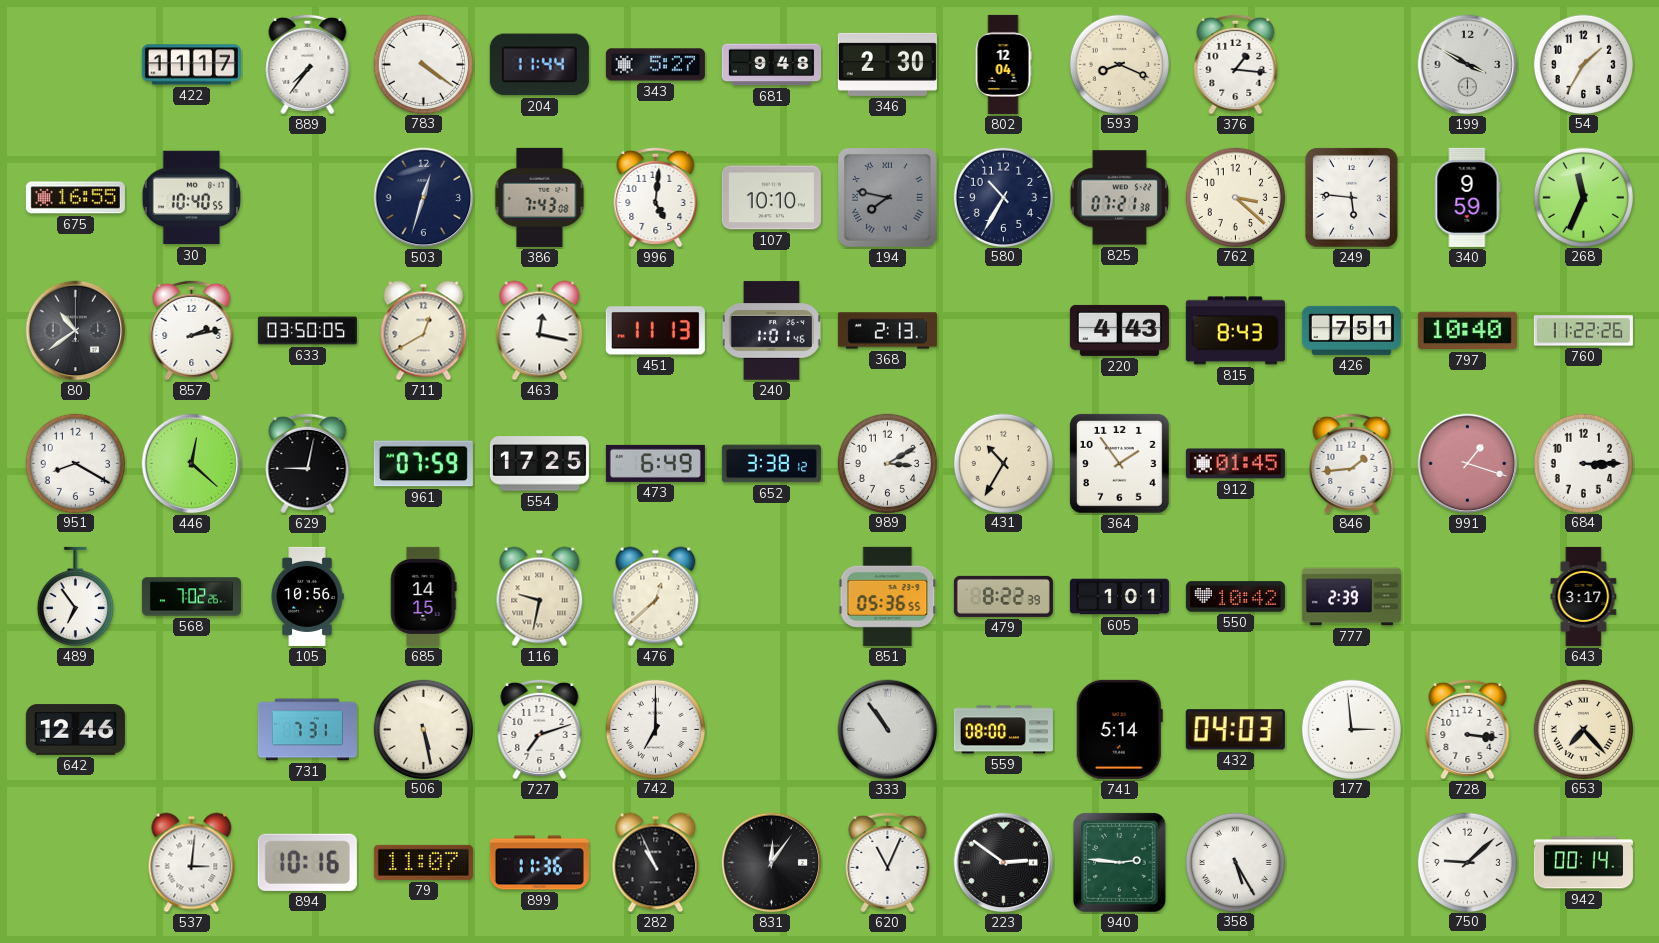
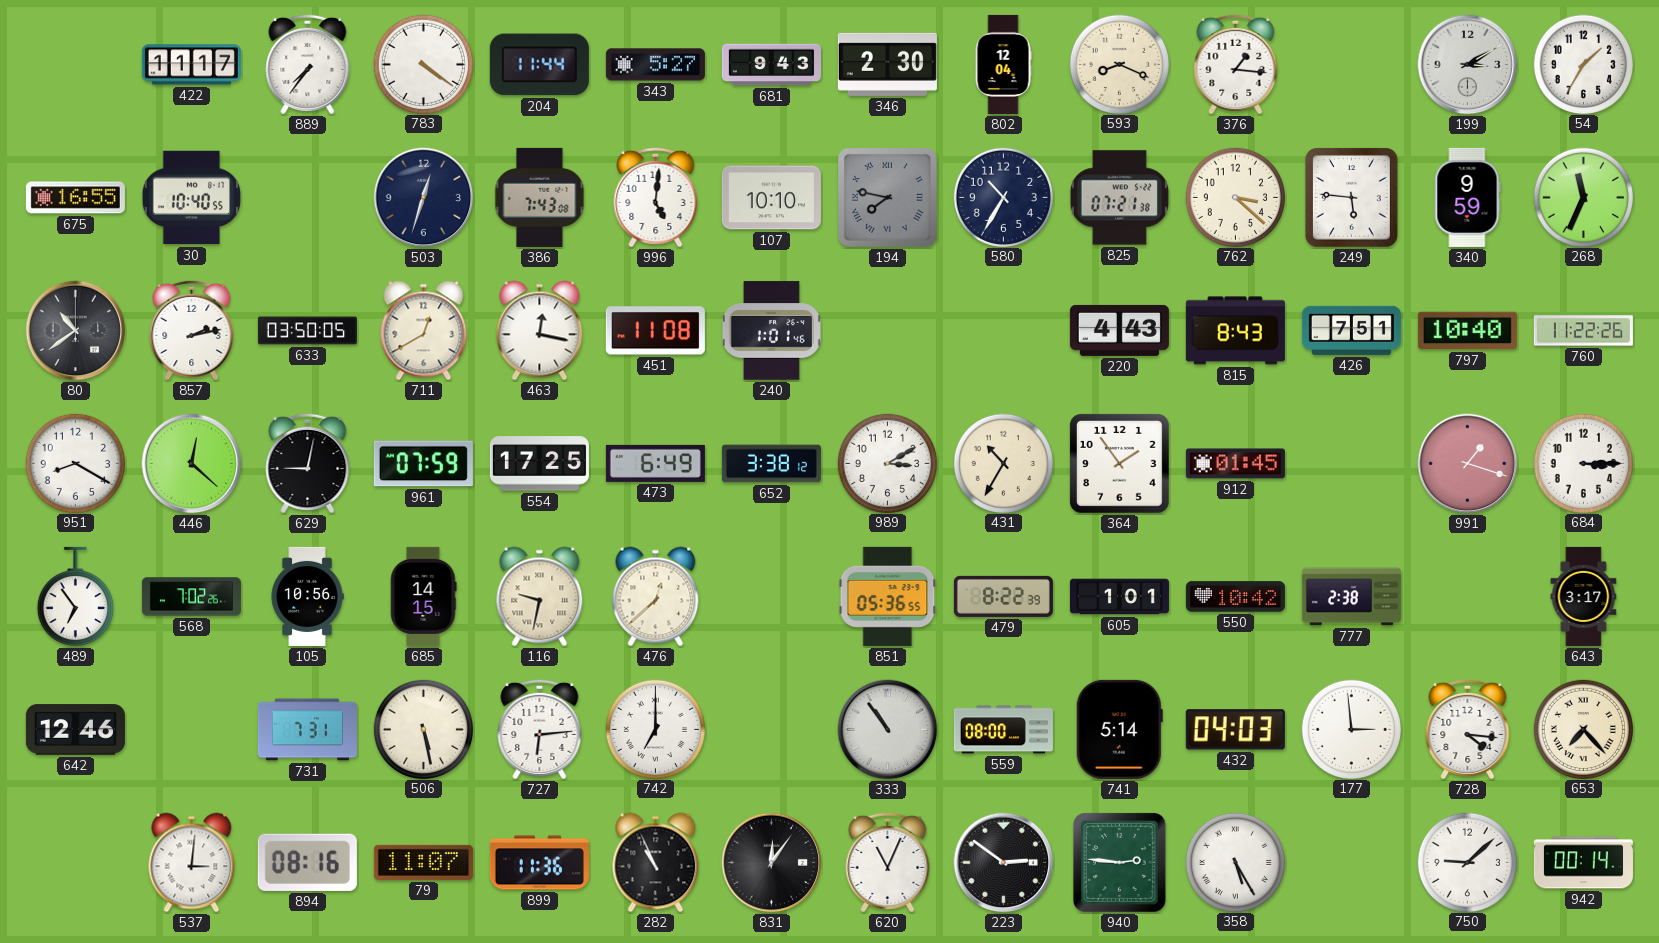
681: 9:48 -> 9:43
199: 3:50 -> 3:10
451: 11:13 -> 11:08
368: 2:13 -> none
846: 1:44 -> none
777: 2:39 -> 2:38
727: 7:12 -> 6:14
728: 3:16 -> 4:16
894: 10:16 -> 08:16
